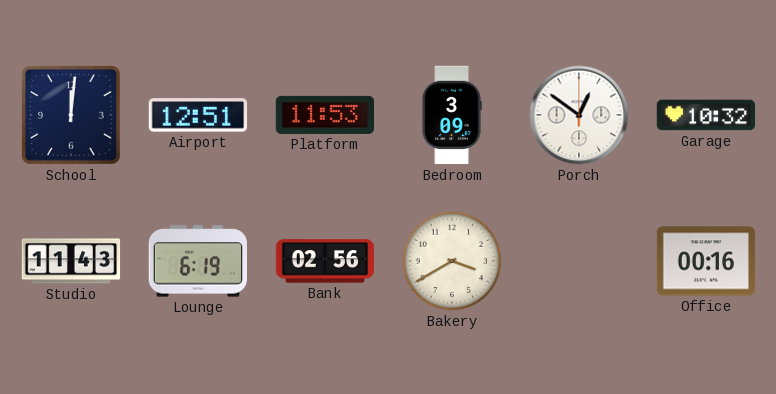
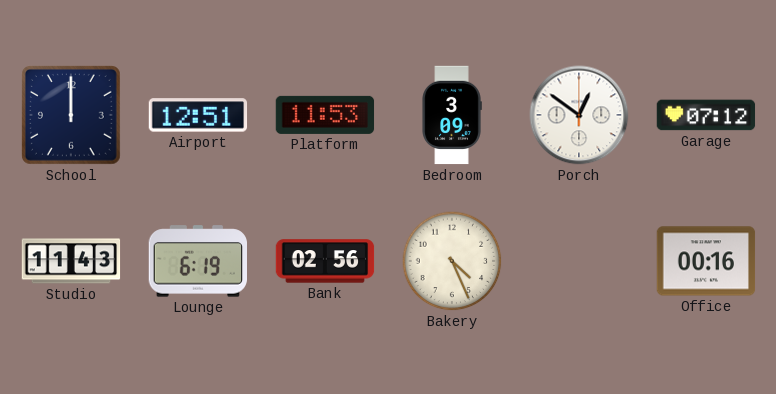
School: 12:01 -> 12:00
Garage: 10:32 -> 07:12
Bakery: 3:40 -> 4:26
